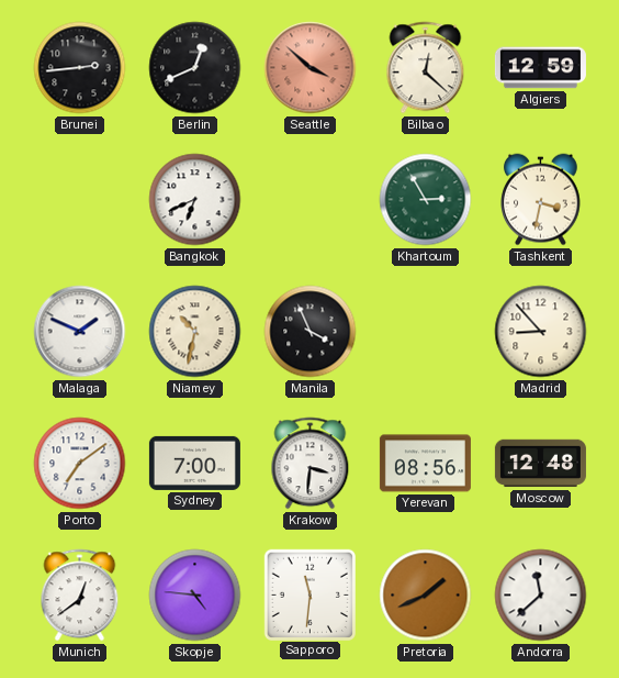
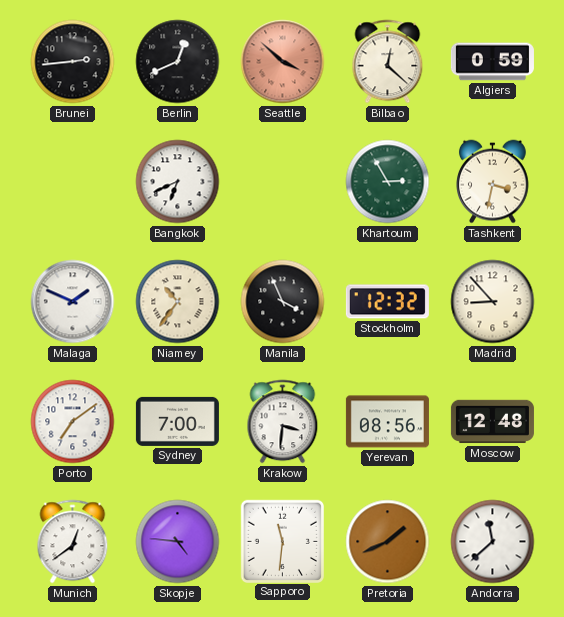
Algiers: 12:59 -> 0:59
Niamey: 10:32 -> 10:36
Stockholm: none -> 12:32
